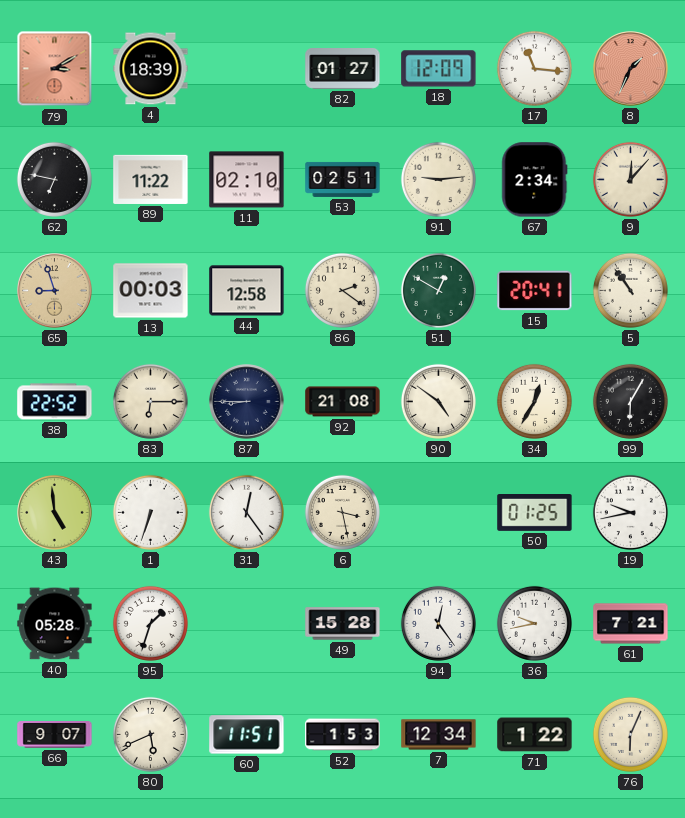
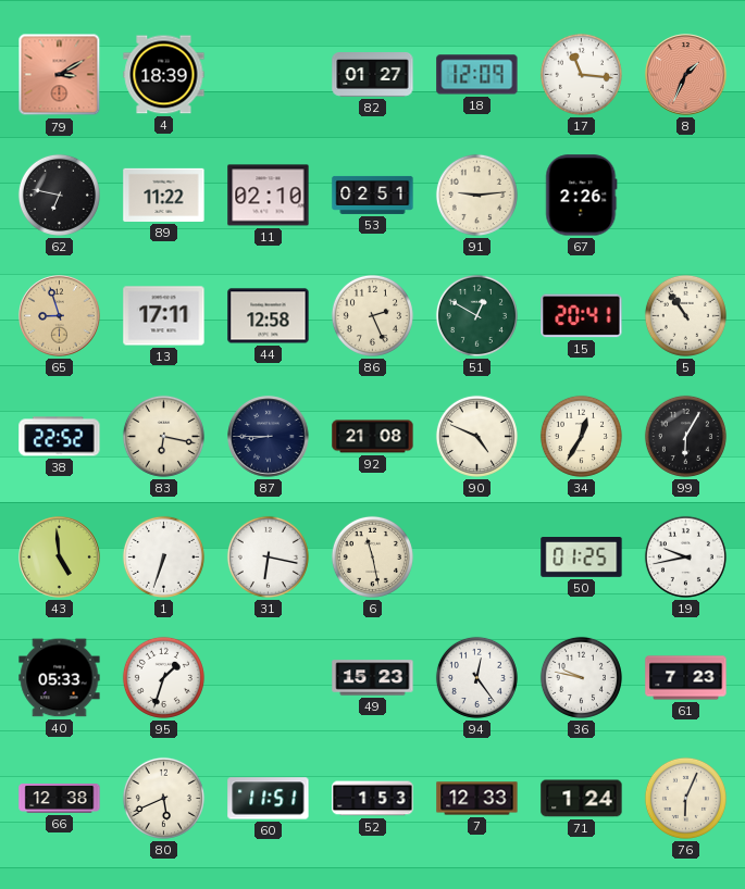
67: 2:34 -> 2:26
9: 12:07 -> none
13: 00:03 -> 17:11
86: 2:21 -> 2:26
83: 6:15 -> 6:17
90: 4:51 -> 4:49
31: 12:24 -> 6:17
6: 3:28 -> 11:28
40: 05:28 -> 05:33
49: 15:28 -> 15:23
36: 9:43 -> 9:47
61: 7:21 -> 7:23
66: 9:07 -> 12:38
7: 12:34 -> 12:33
71: 1:22 -> 1:24
